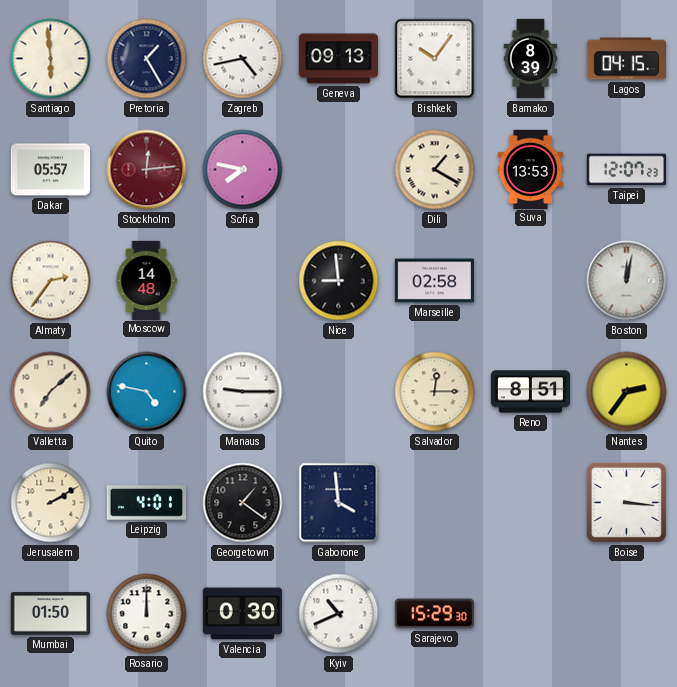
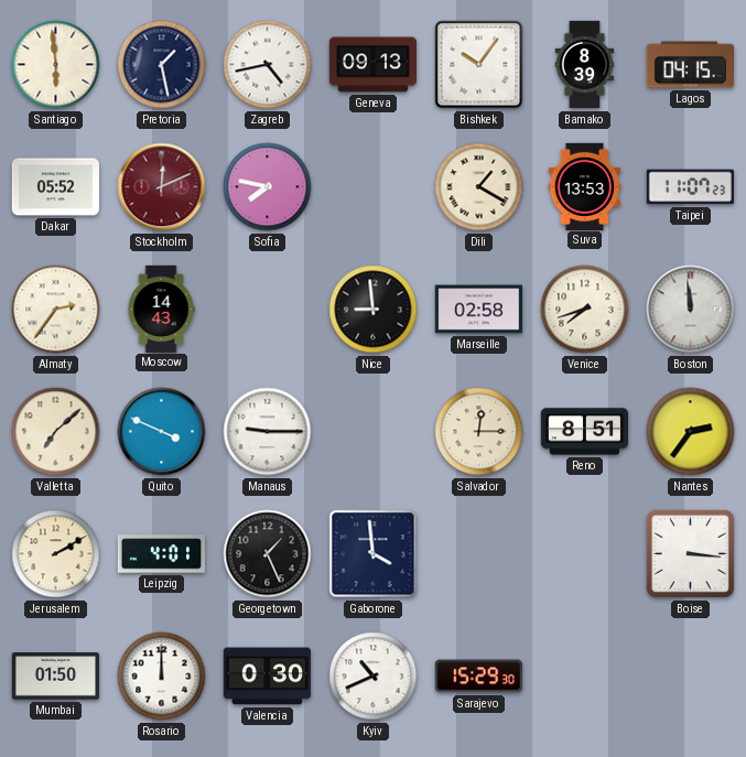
Pretoria: 1:25 -> 1:28
Dakar: 05:57 -> 05:52
Stockholm: 12:14 -> 12:11
Taipei: 12:07 -> 11:07
Moscow: 14:48 -> 14:43
Venice: none -> 7:42
Boston: 12:02 -> 11:59
Quito: 4:47 -> 3:49
Georgetown: 1:21 -> 1:26
